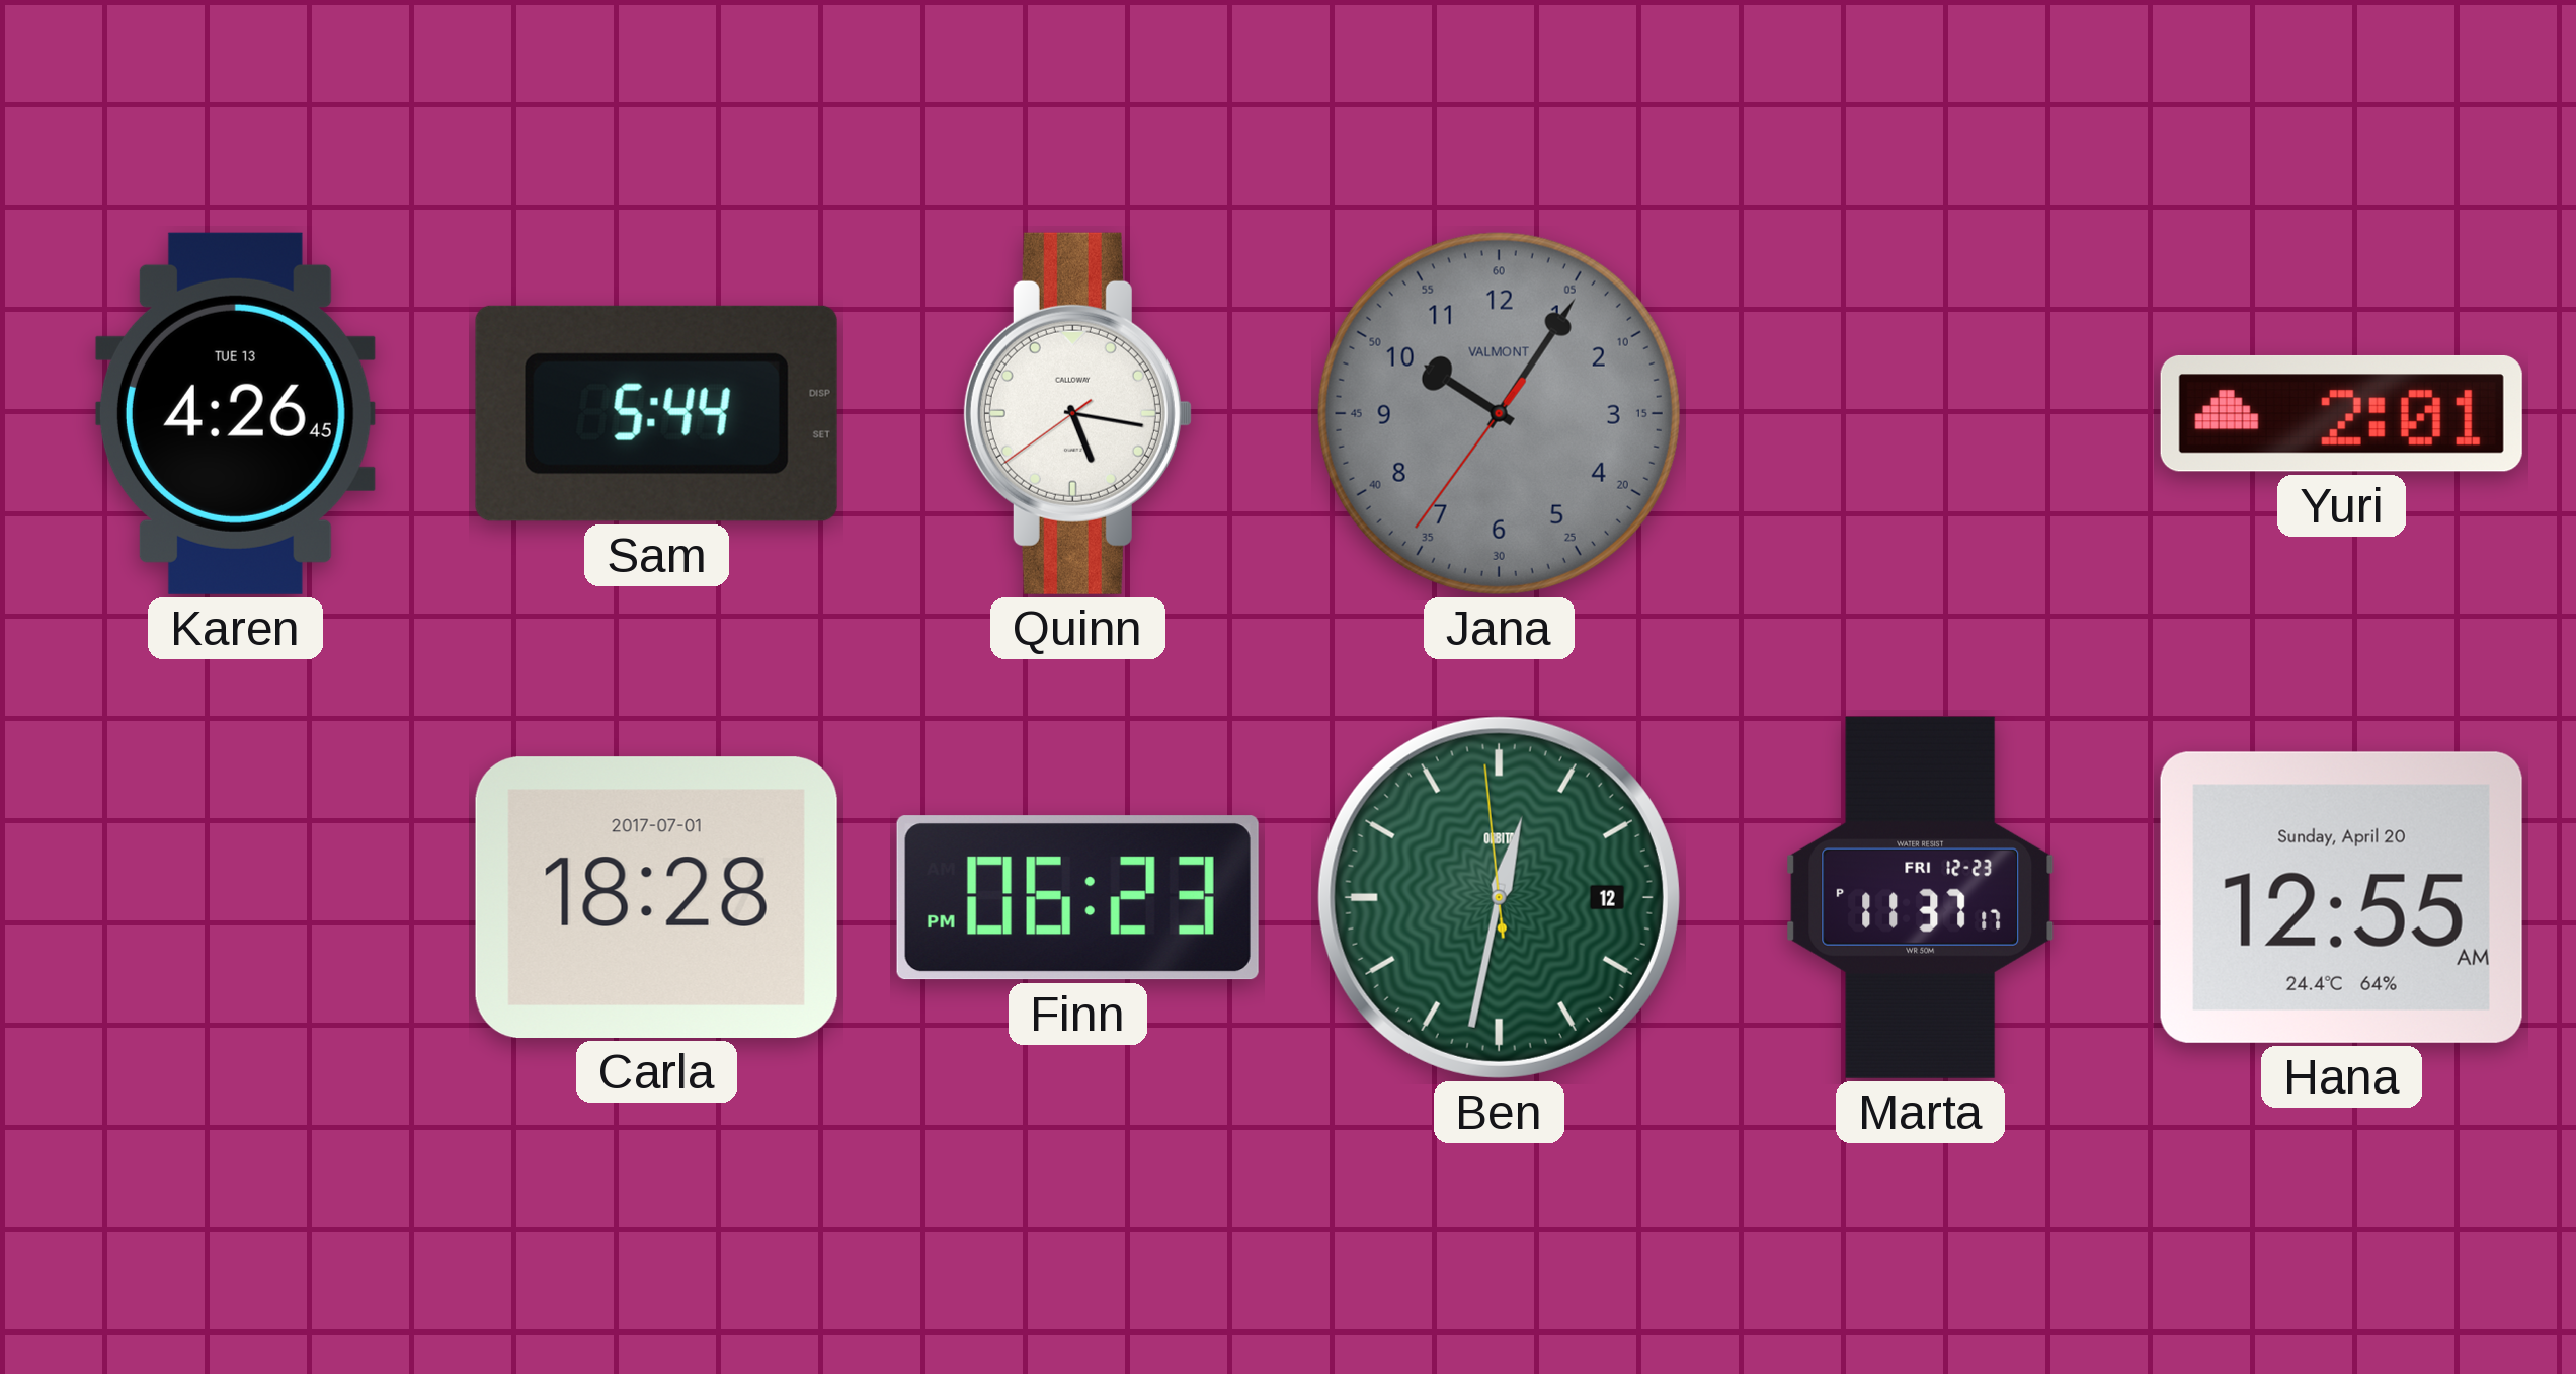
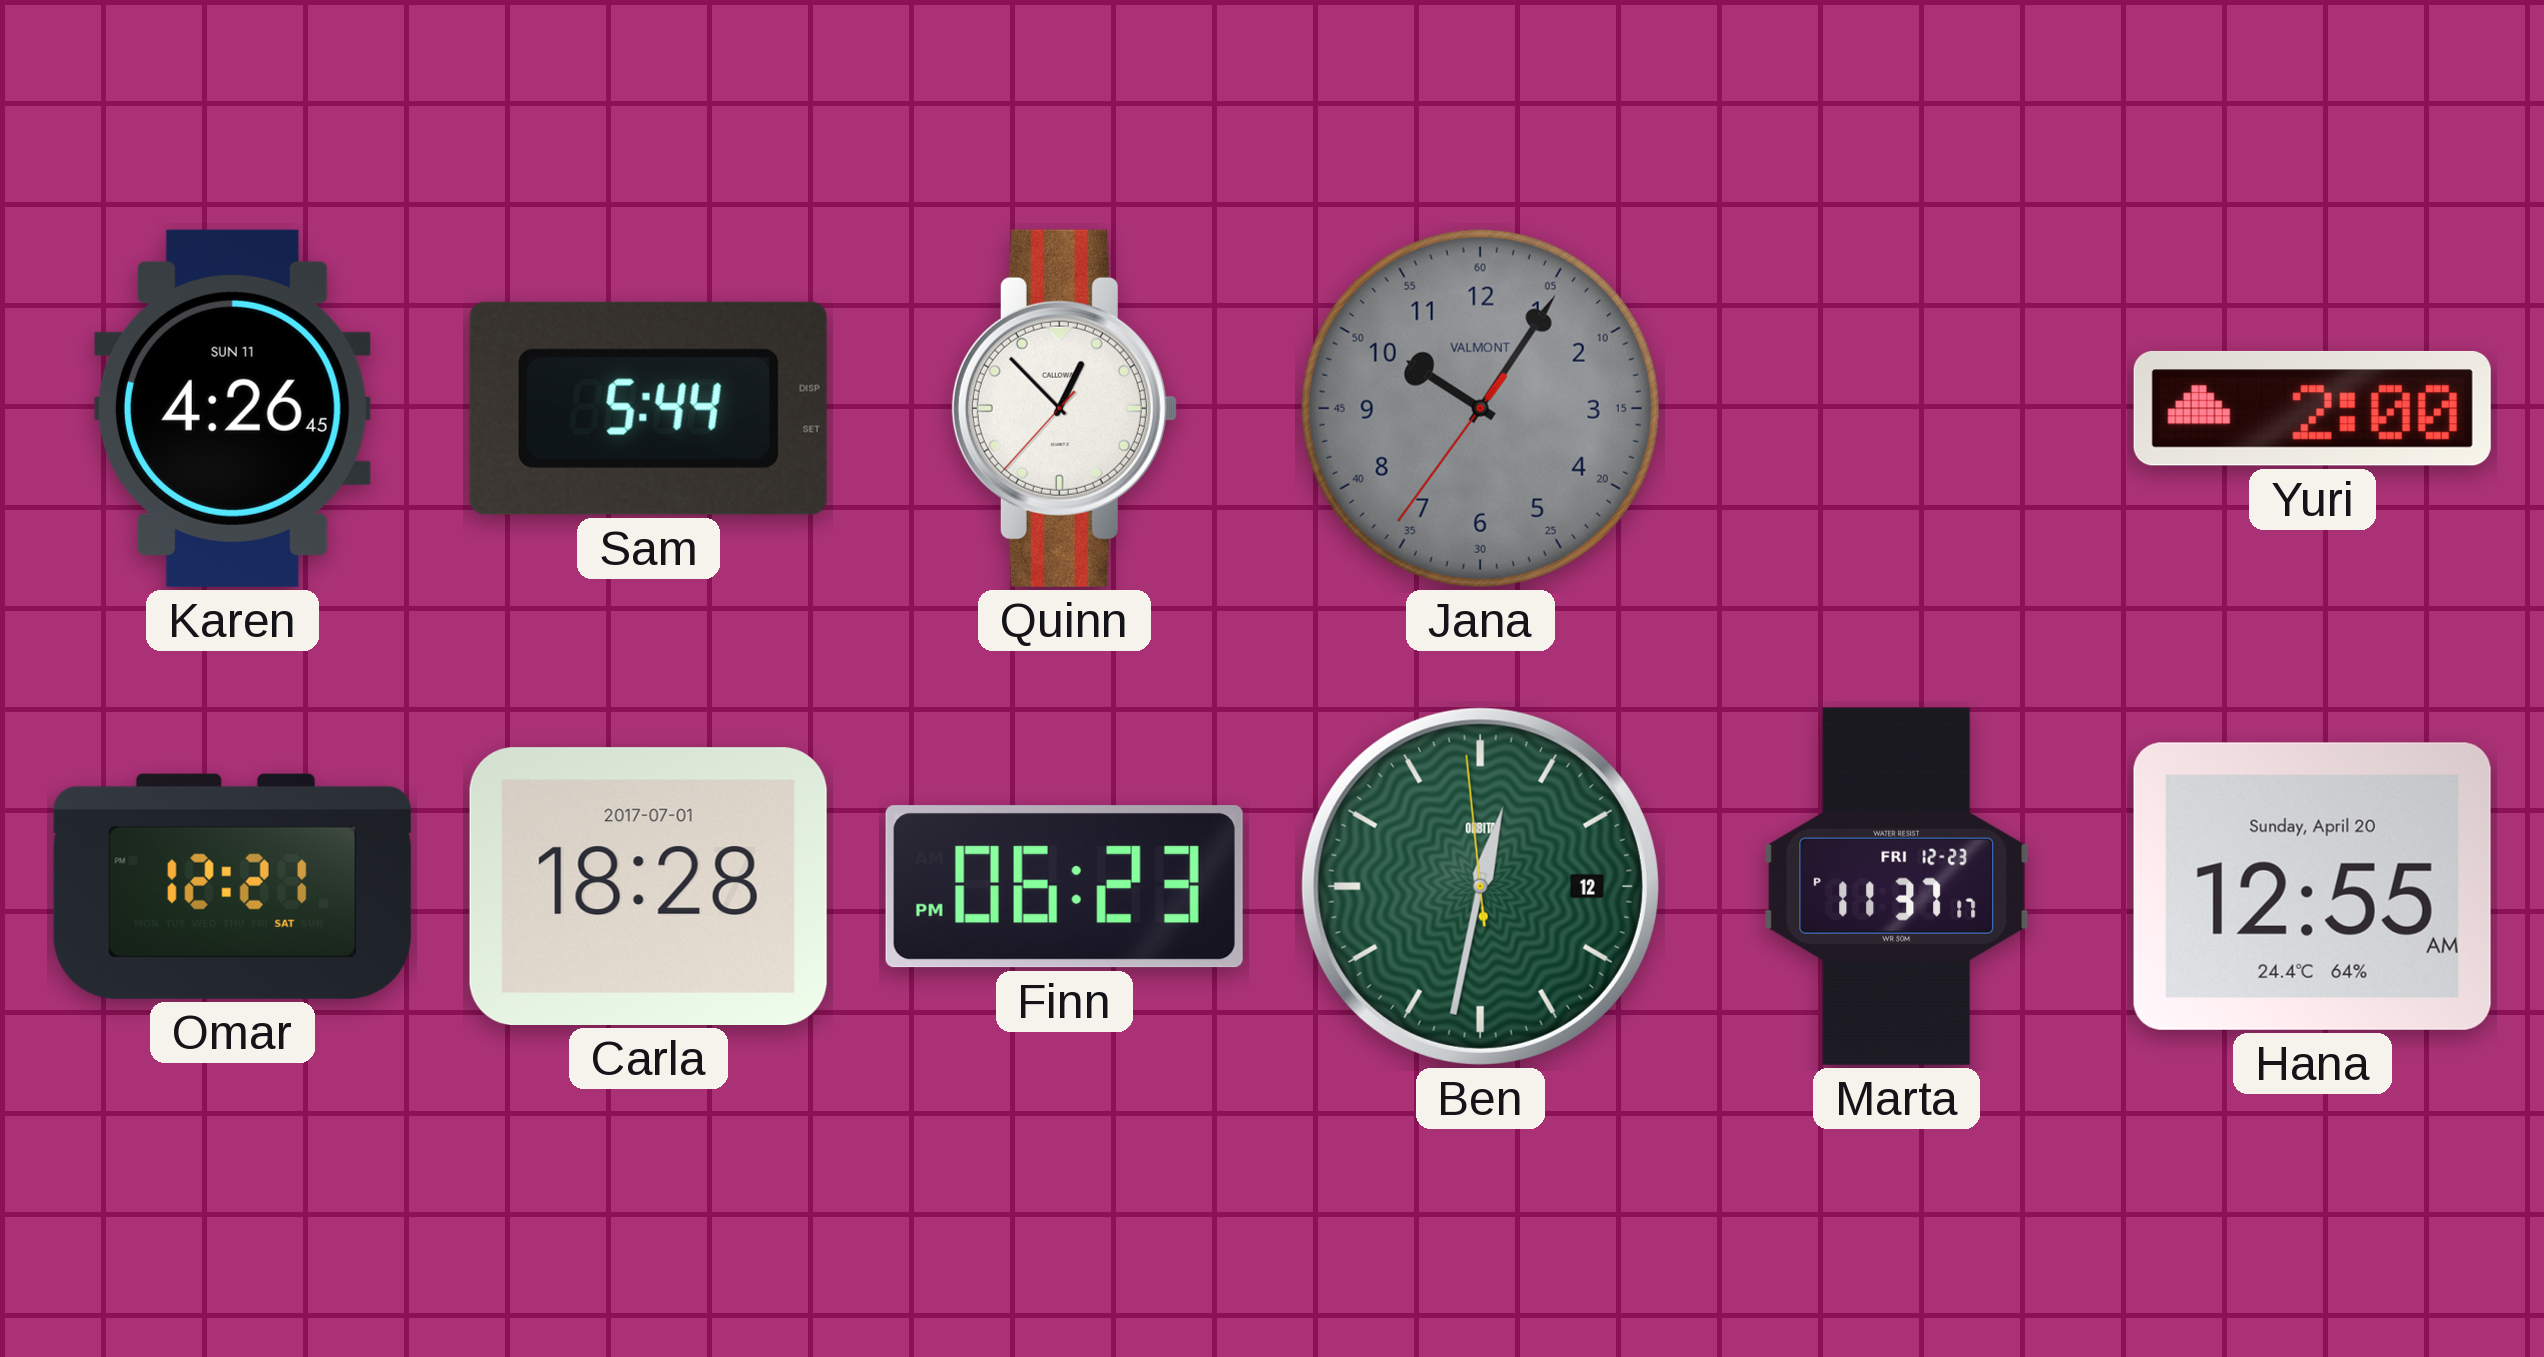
Karen date: TUE 13 -> SUN 11
Quinn: 5:16 -> 12:52
Yuri: 2:01 -> 2:00
Omar: none -> 12:21
